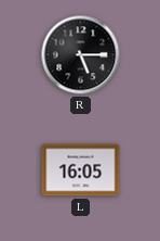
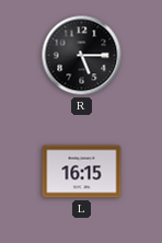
L: 16:05 -> 16:15
